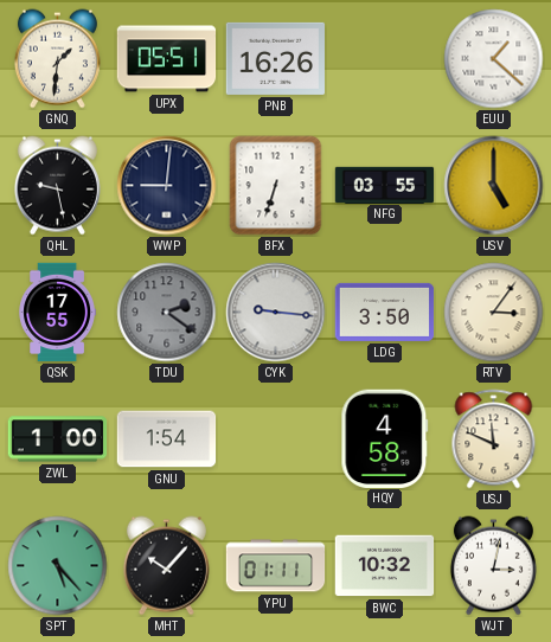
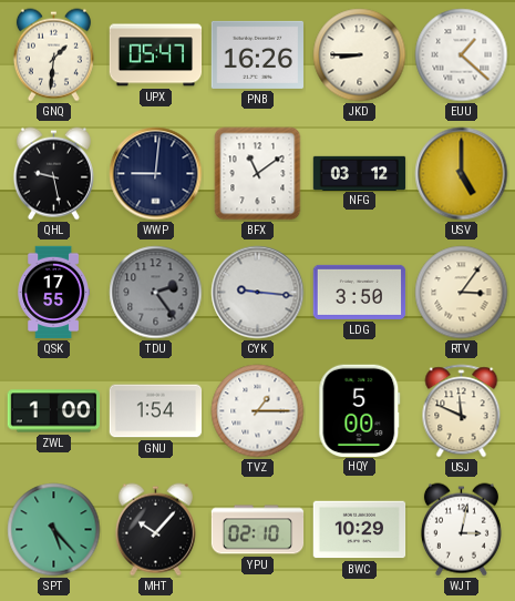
UPX: 05:51 -> 05:47
JKD: none -> 8:45
BFX: 6:33 -> 11:09
NFG: 03:55 -> 03:12
TDU: 2:21 -> 2:24
TVZ: none -> 1:15
HQY: 4:58 -> 5:00
YPU: 01:11 -> 02:10
BWC: 10:32 -> 10:29
